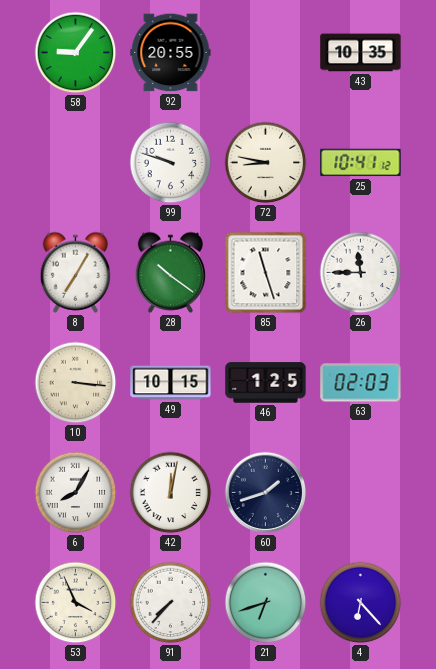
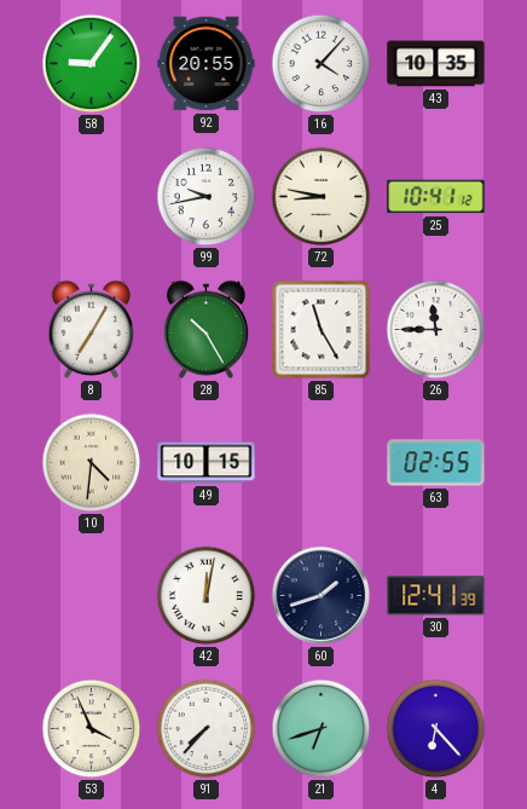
16: none -> 4:07
99: 9:48 -> 9:43
28: 10:21 -> 10:25
85: 11:27 -> 11:25
10: 3:16 -> 4:31
46: 1:25 -> none
63: 02:03 -> 02:55
6: 8:05 -> none
30: none -> 12:41
